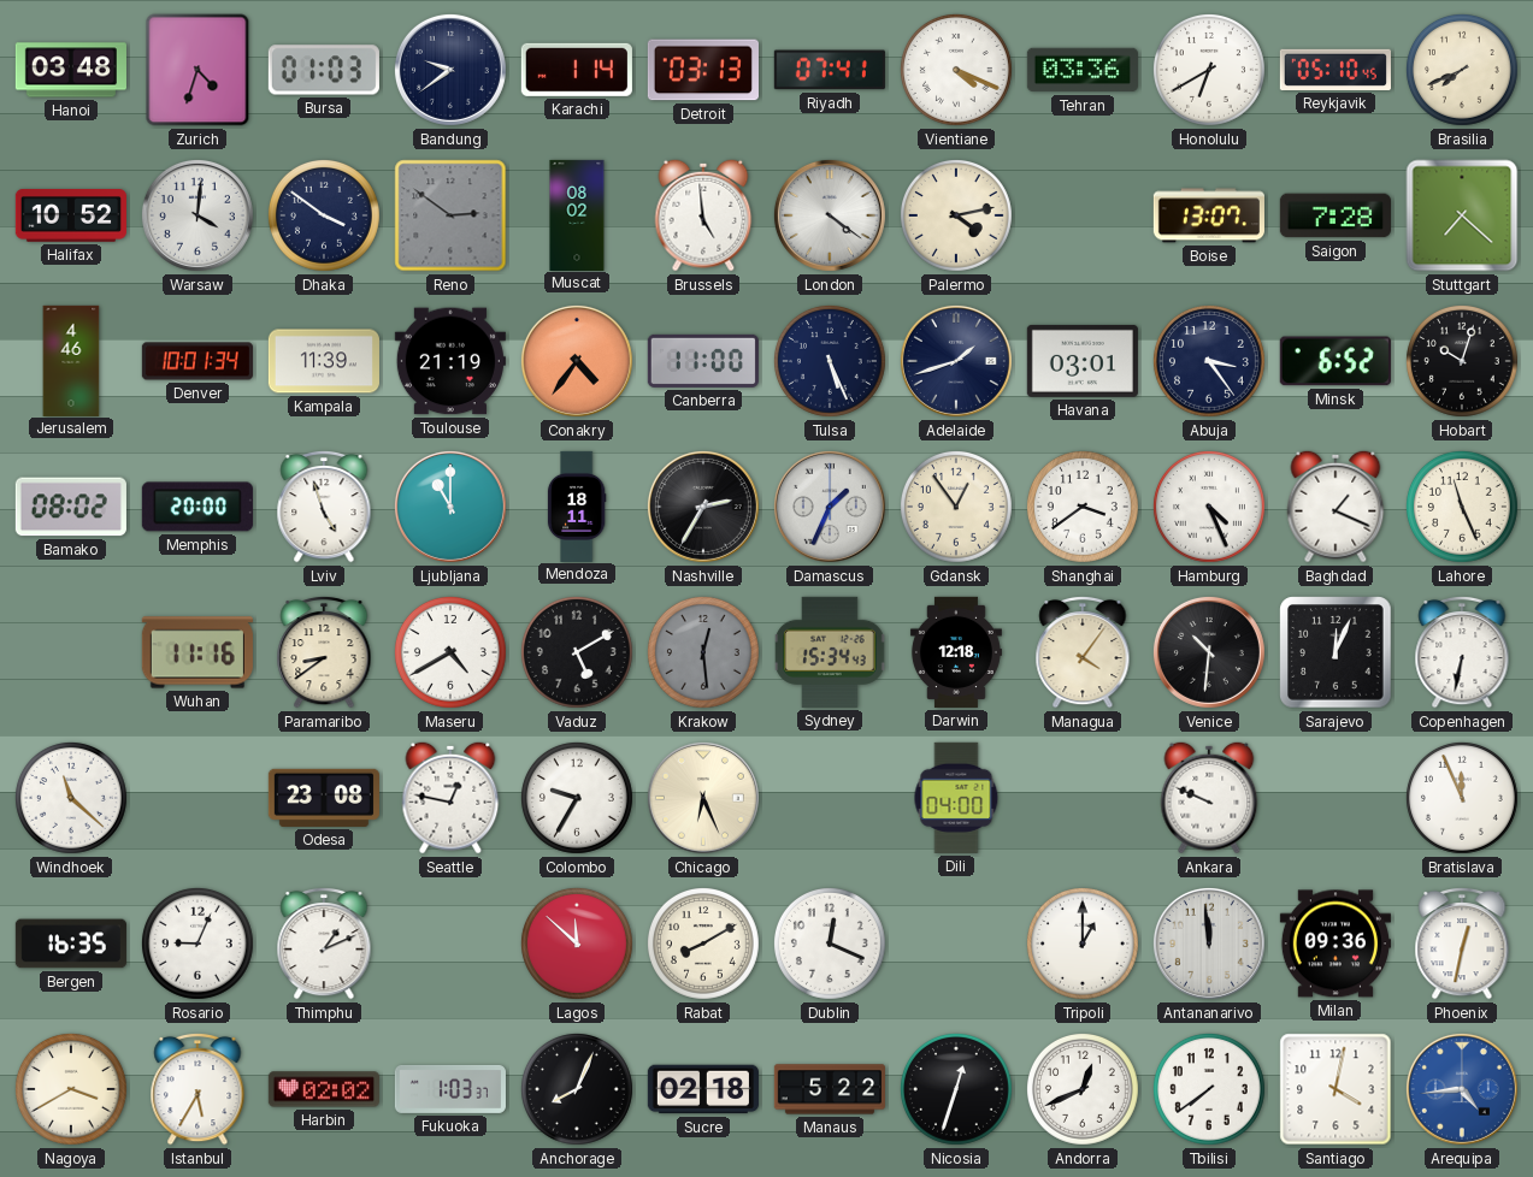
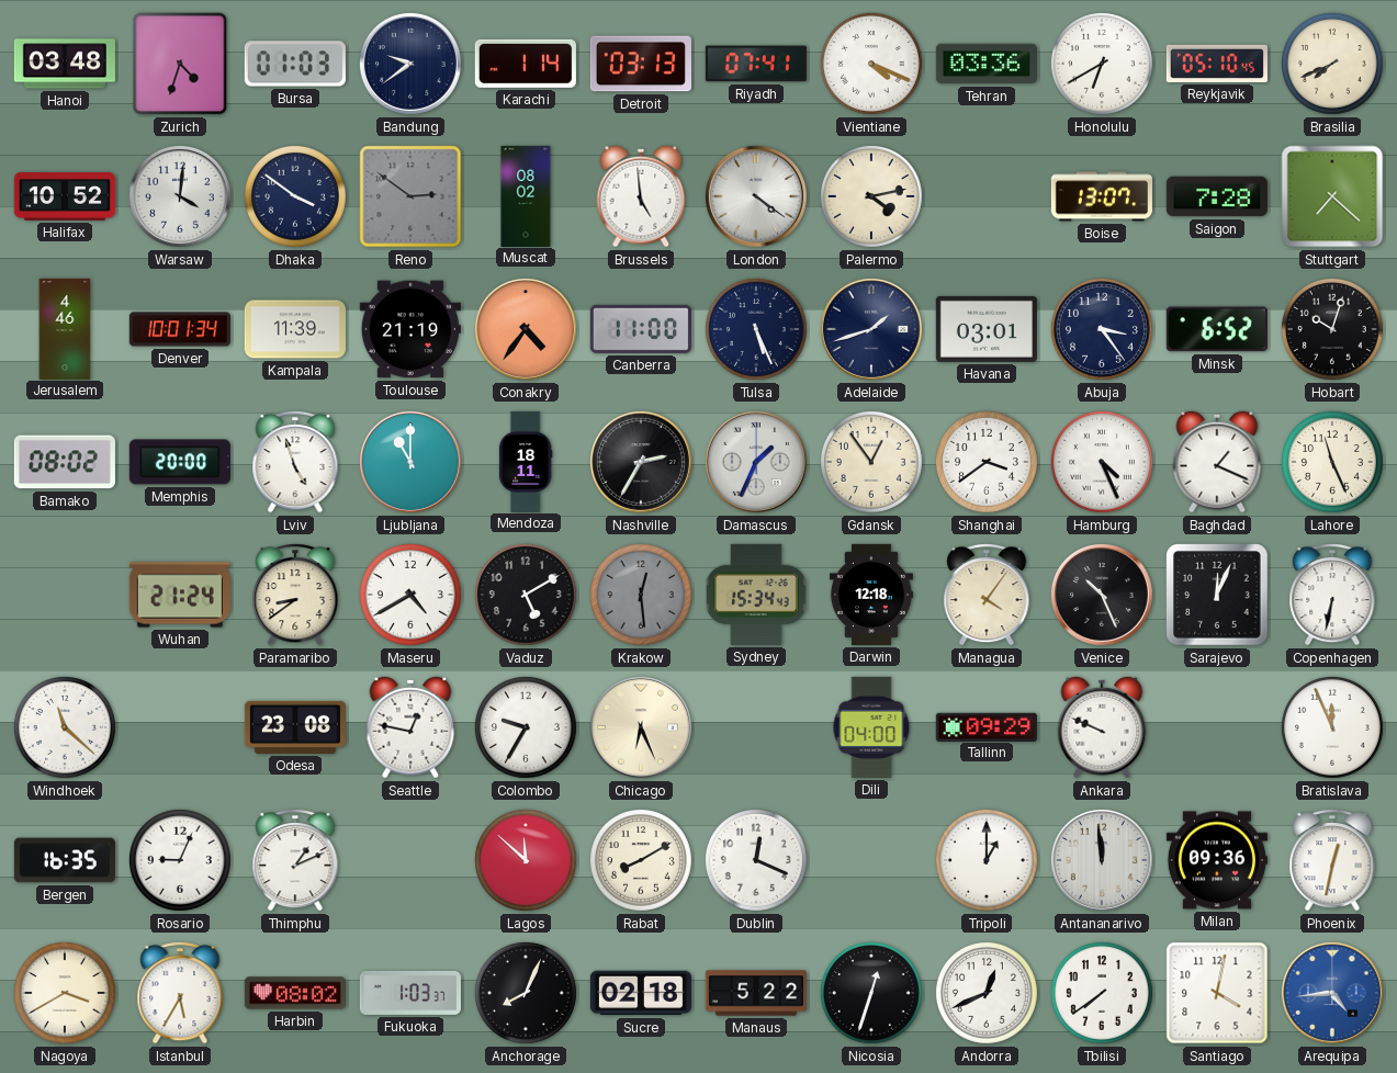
Wuhan: 11:16 -> 21:24
Venice: 10:31 -> 10:26
Tallinn: none -> 09:29
Harbin: 02:02 -> 08:02
